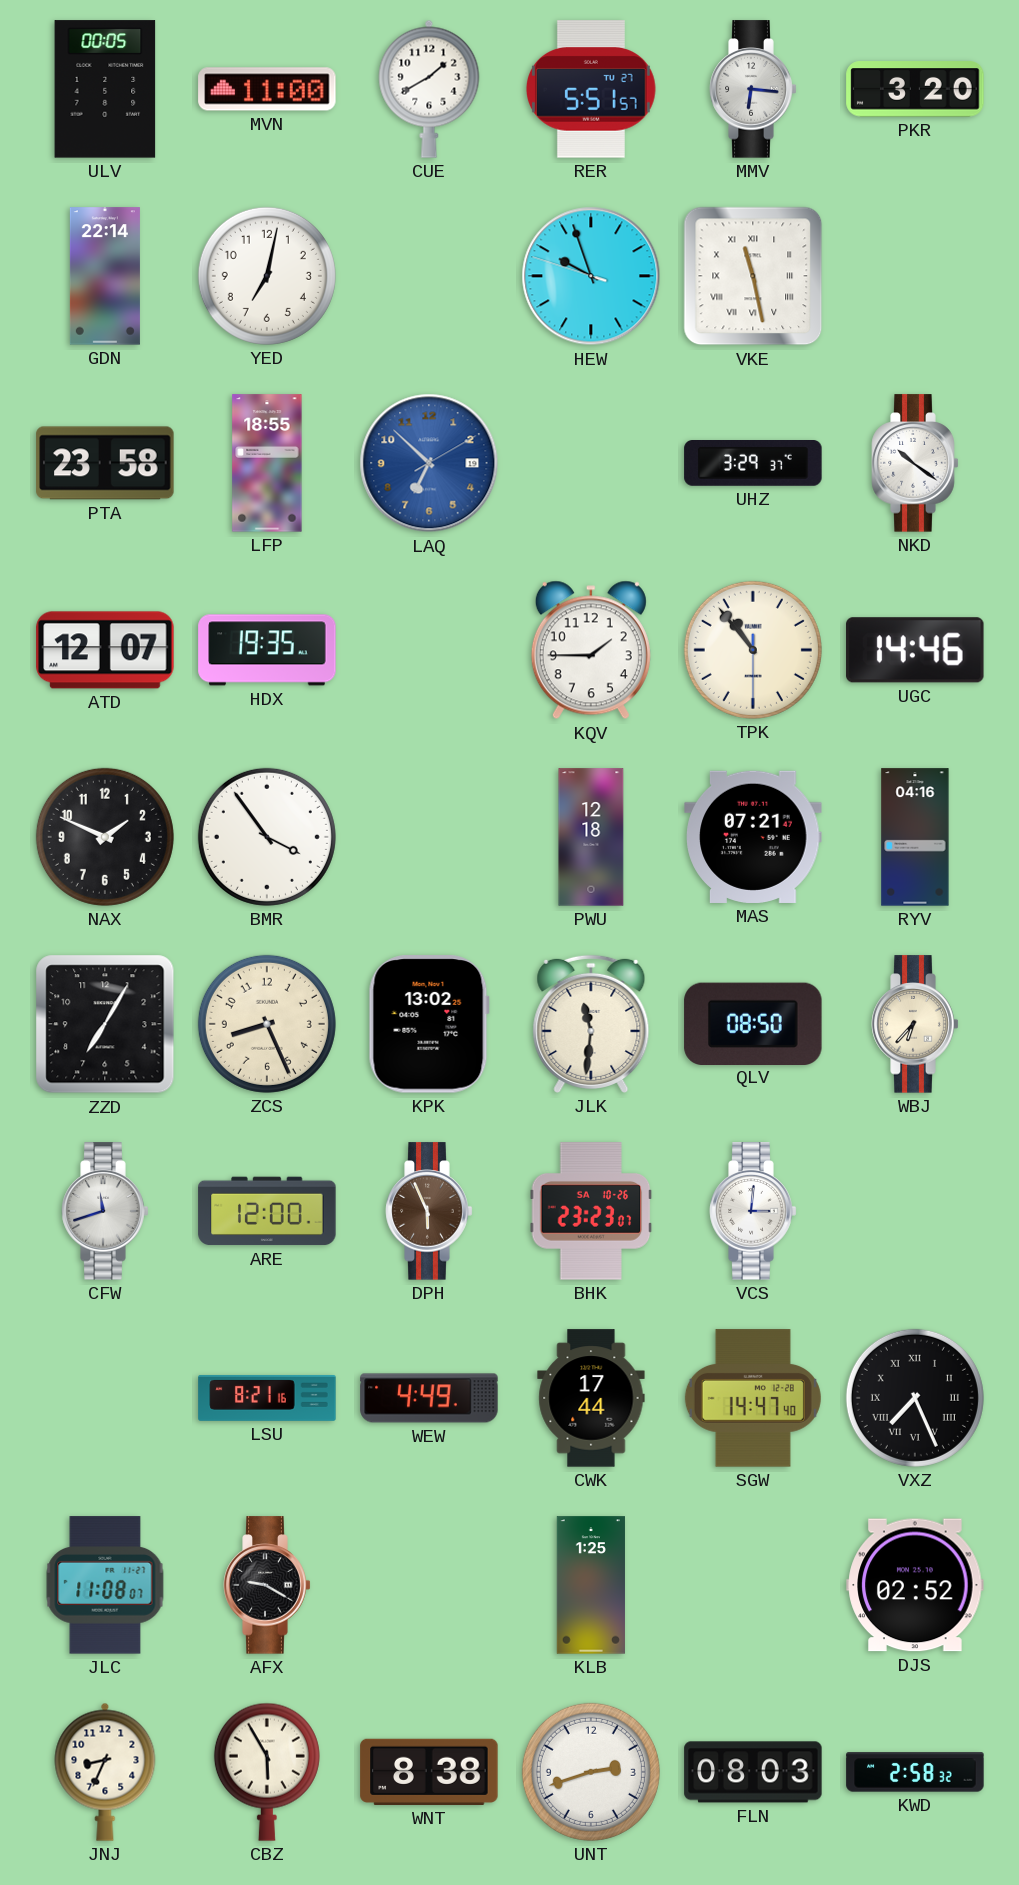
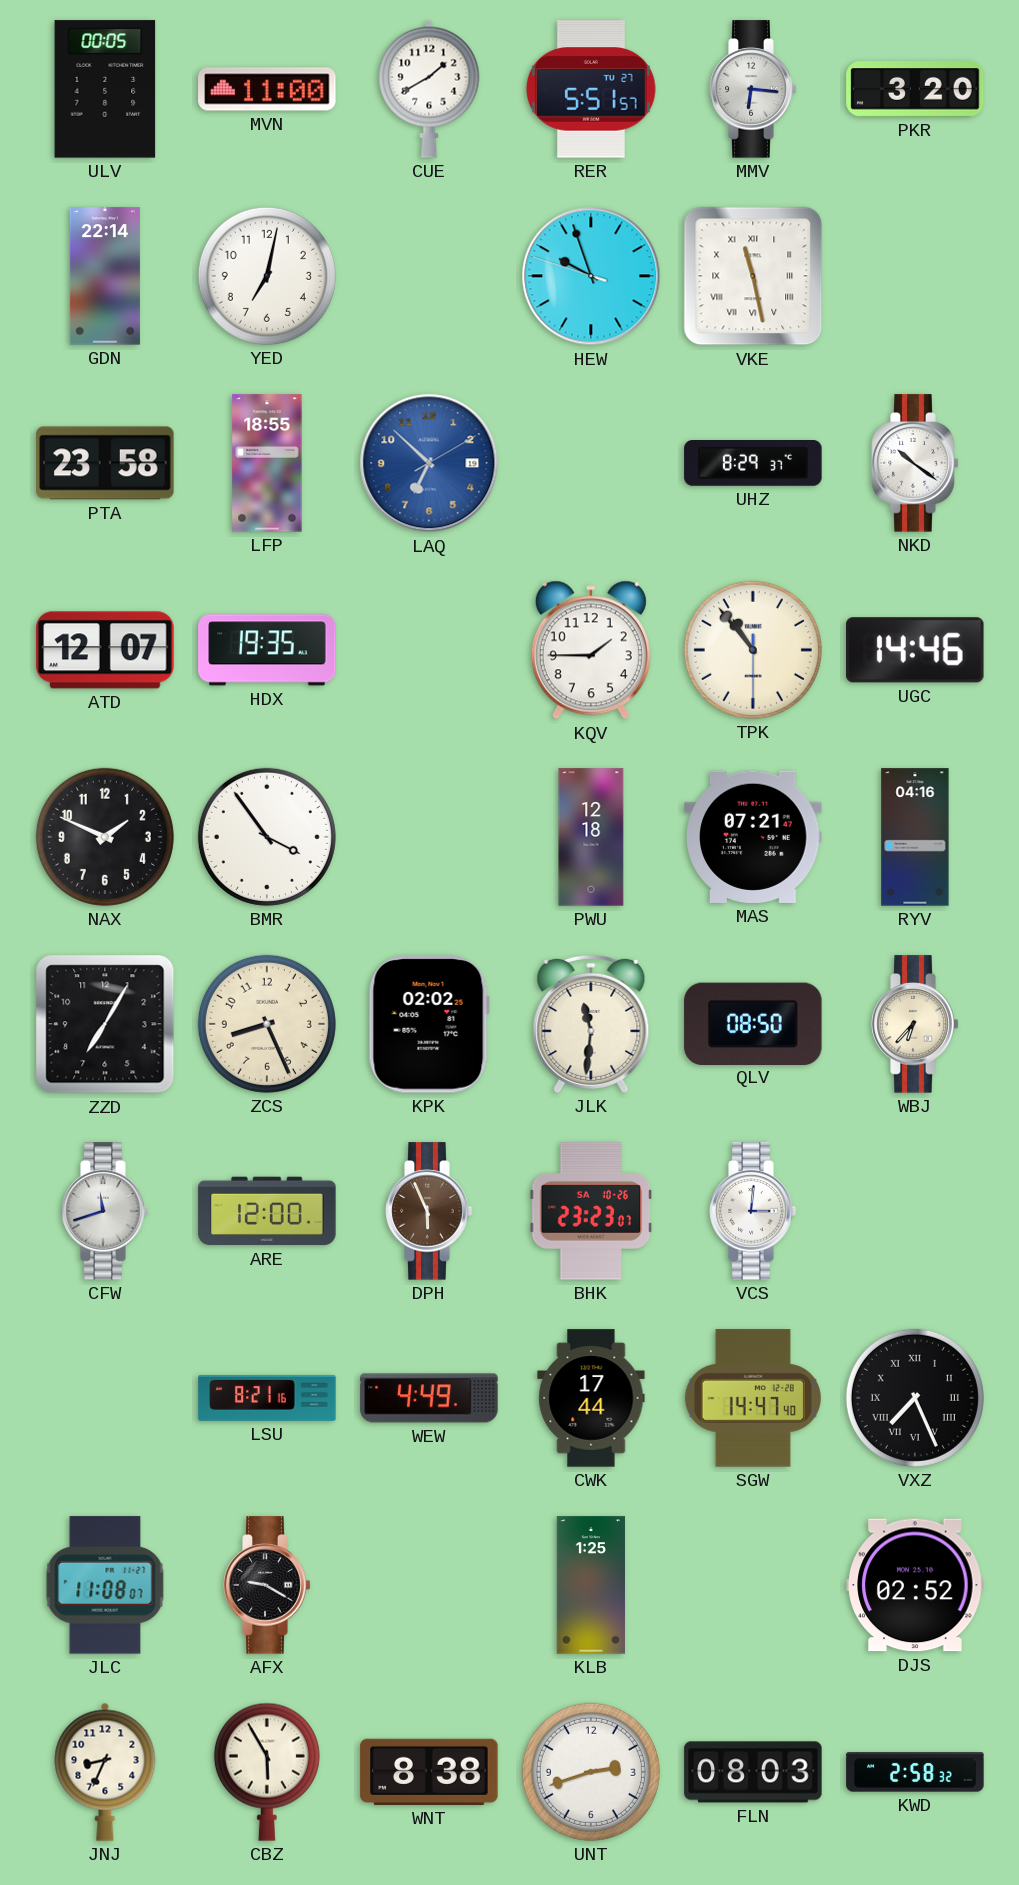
UHZ: 3:29 -> 8:29
KPK: 13:02 -> 02:02
